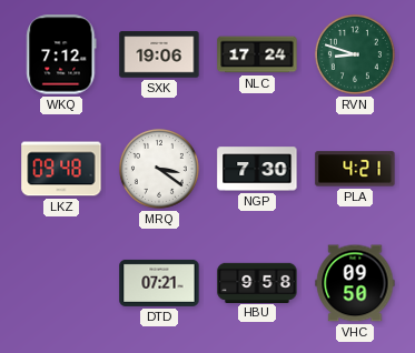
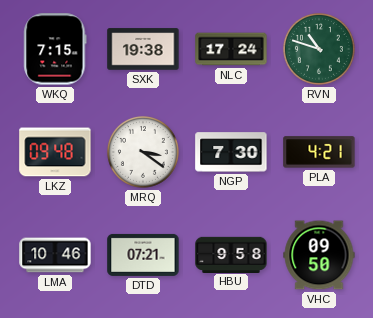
WKQ: 7:12 -> 7:15
SXK: 19:06 -> 19:38
RVN: 8:48 -> 10:48
LMA: none -> 10:46
